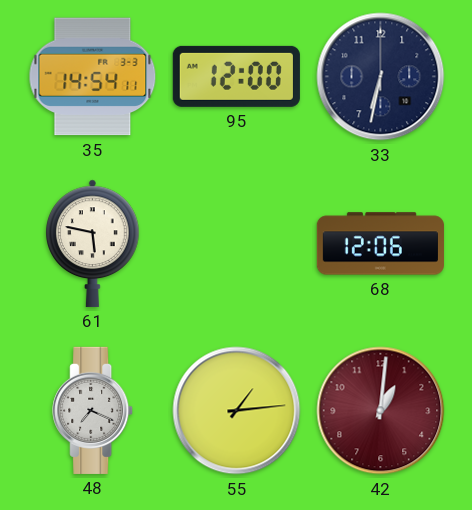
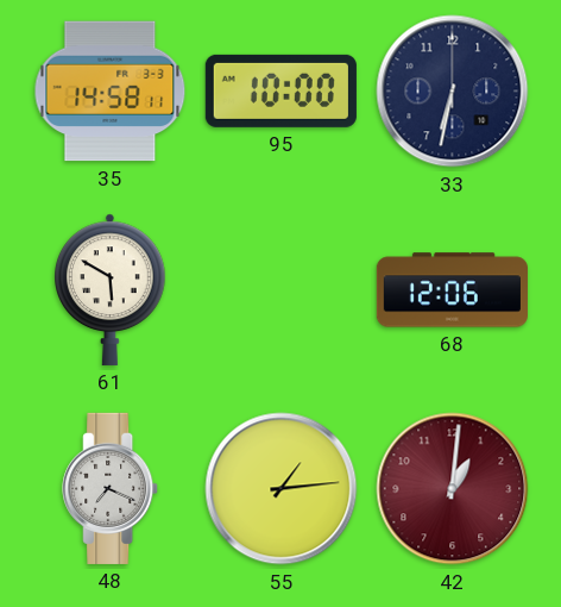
35: 14:54 -> 14:58
95: 12:00 -> 10:00
61: 5:47 -> 5:50
